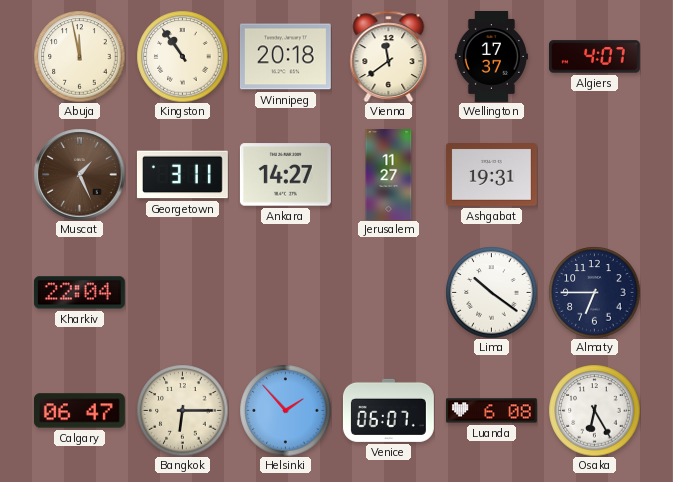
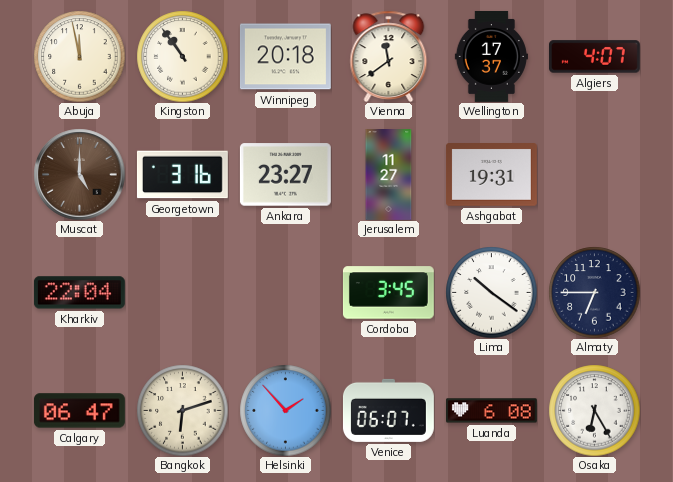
Muscat: 1:26 -> 5:00
Georgetown: 3:11 -> 3:16
Ankara: 14:27 -> 23:27
Cordoba: none -> 3:45
Bangkok: 6:15 -> 6:12
